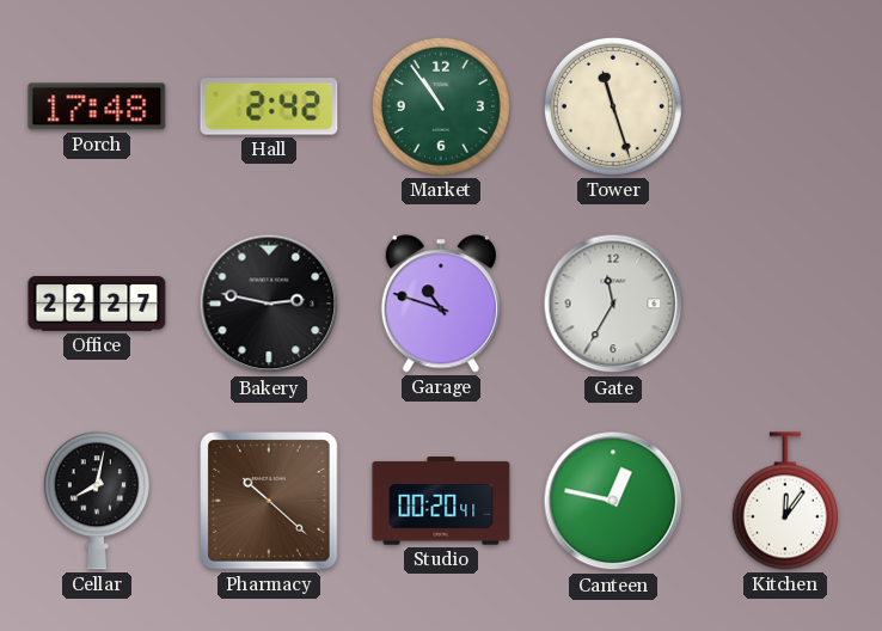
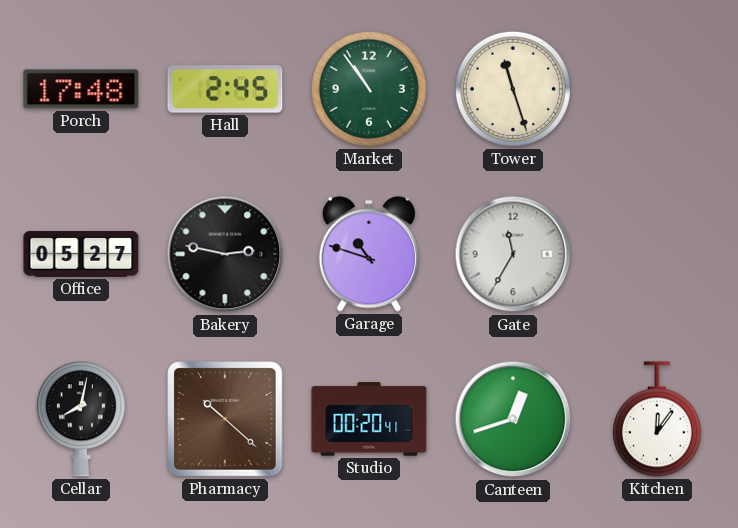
Hall: 2:42 -> 2:45
Office: 22:27 -> 05:27
Canteen: 12:47 -> 12:42
